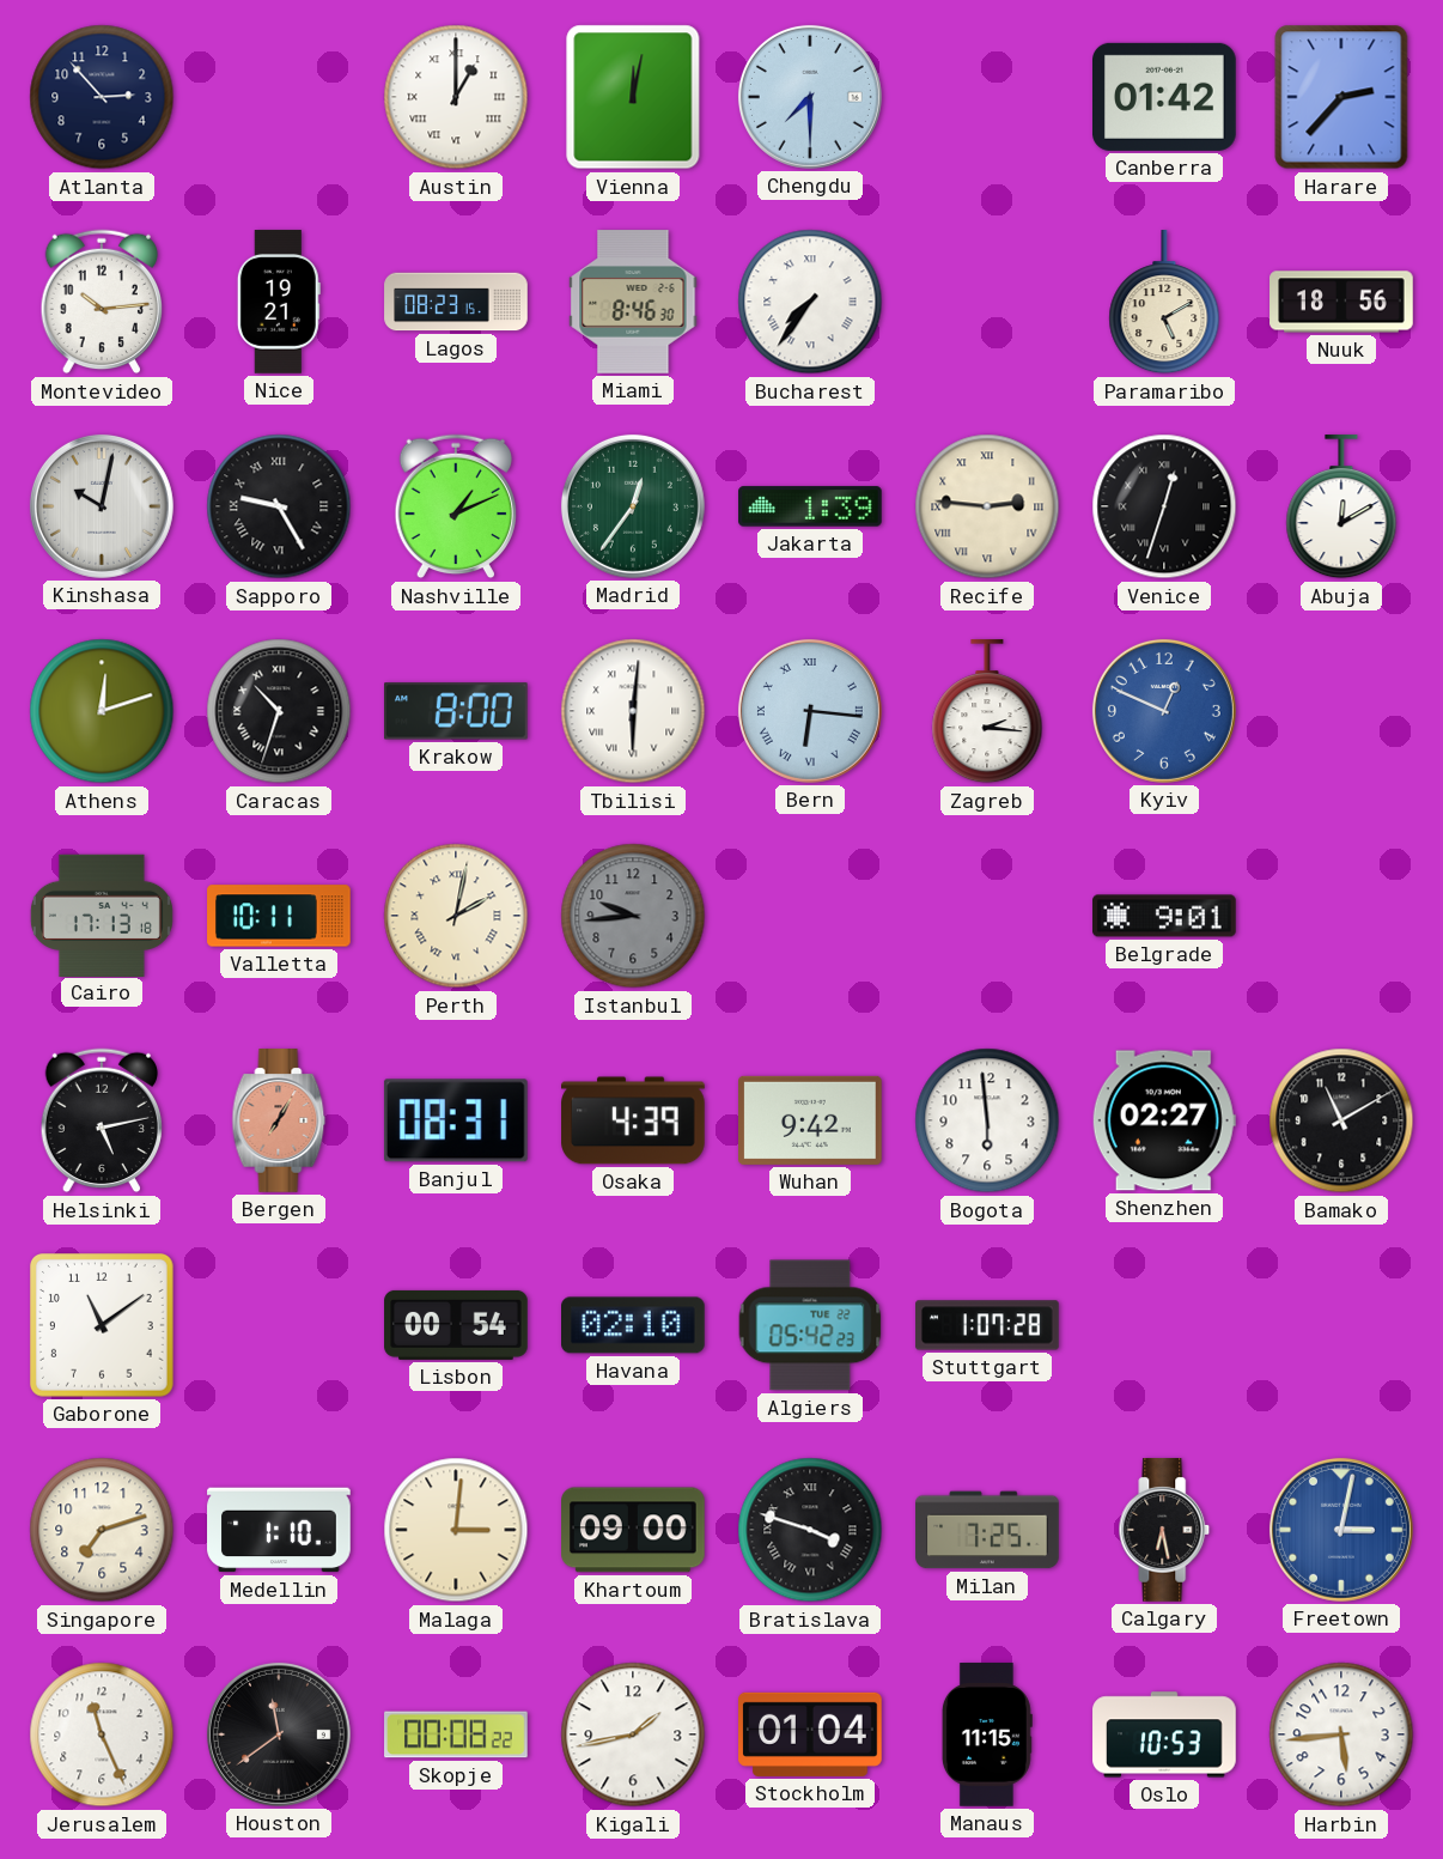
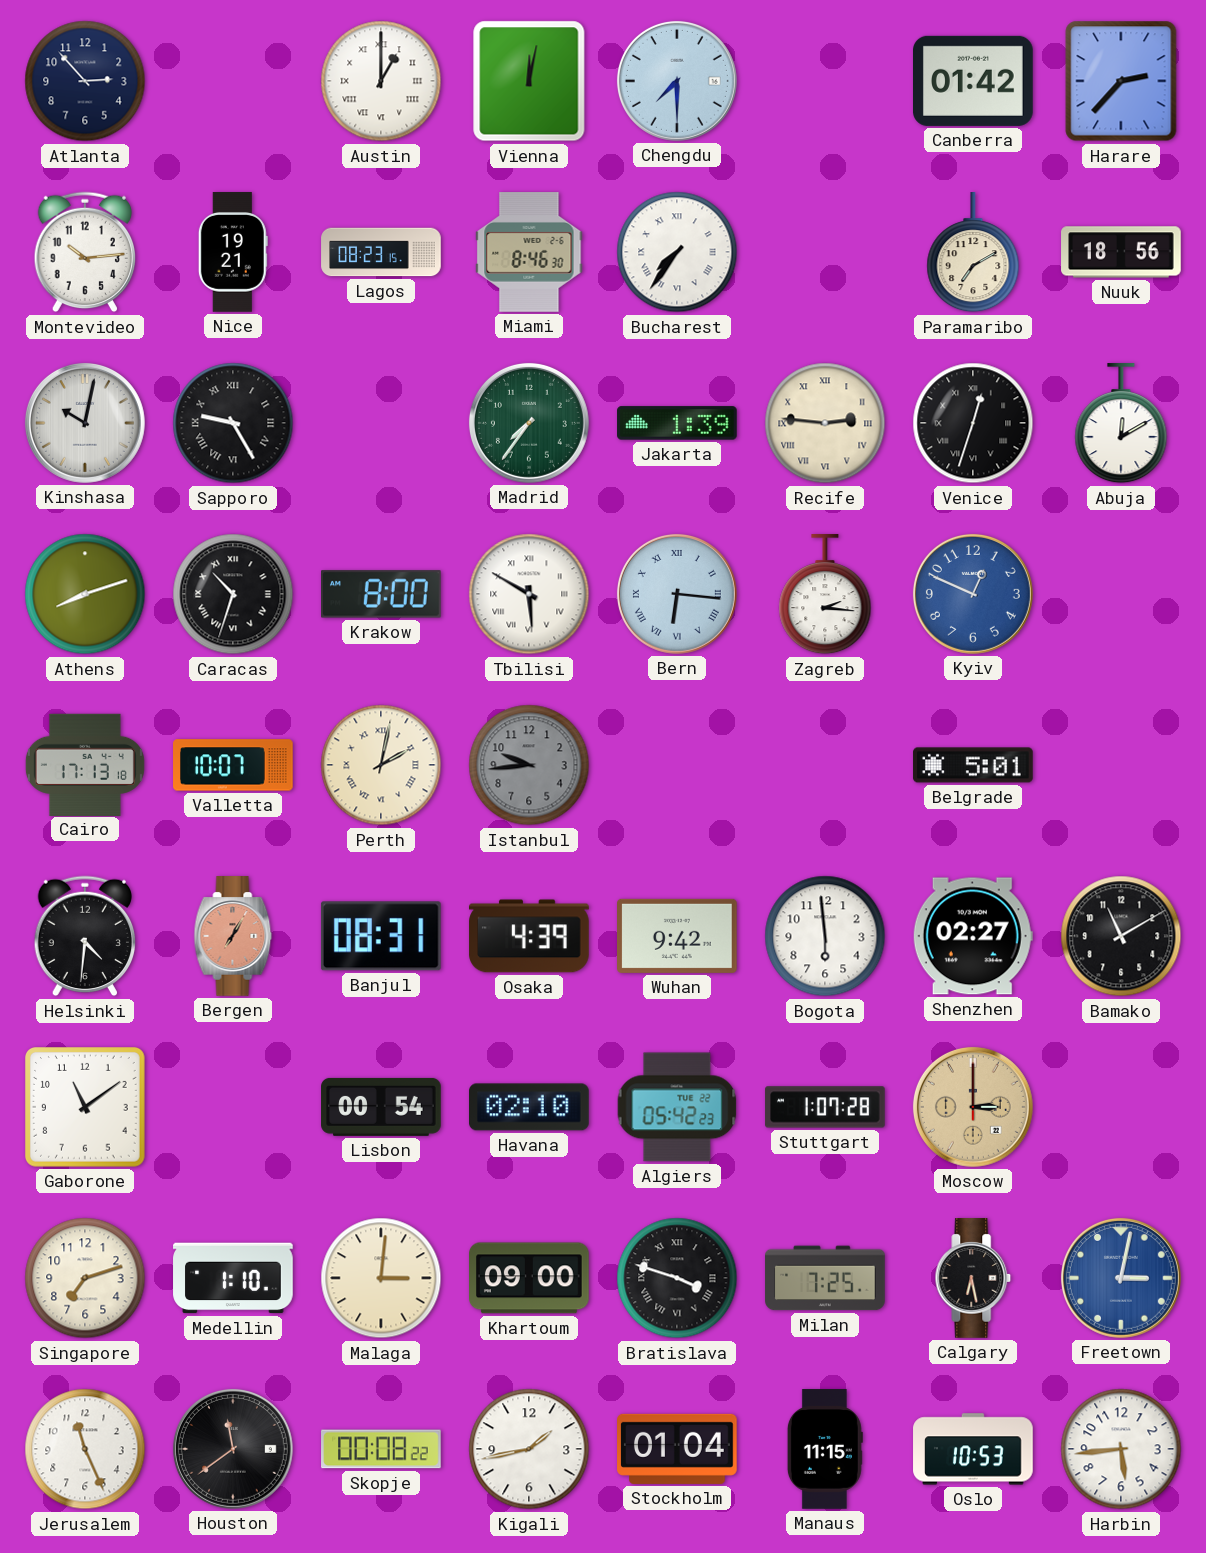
Paramaribo: 5:10 -> 7:10
Nashville: 1:11 -> none
Madrid: 12:36 -> 7:36
Athens: 12:12 -> 8:12
Tbilisi: 6:01 -> 5:50
Valletta: 10:11 -> 10:07
Belgrade: 9:01 -> 5:01
Helsinki: 5:13 -> 4:31
Moscow: none -> 3:00
